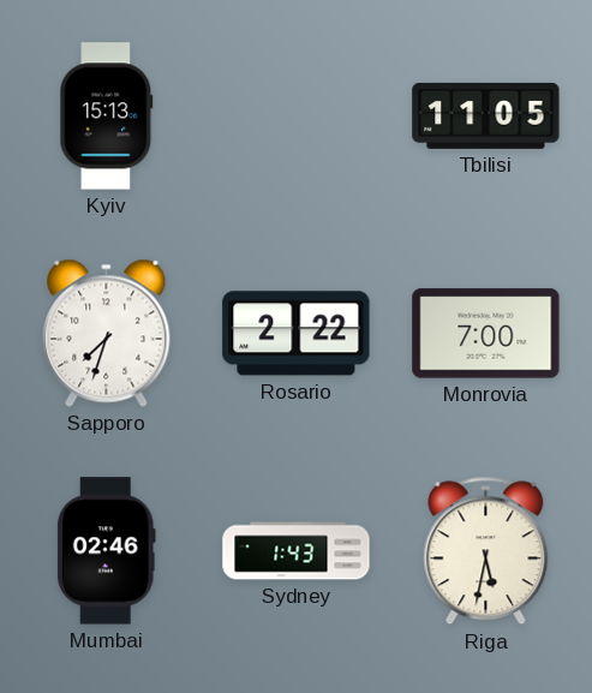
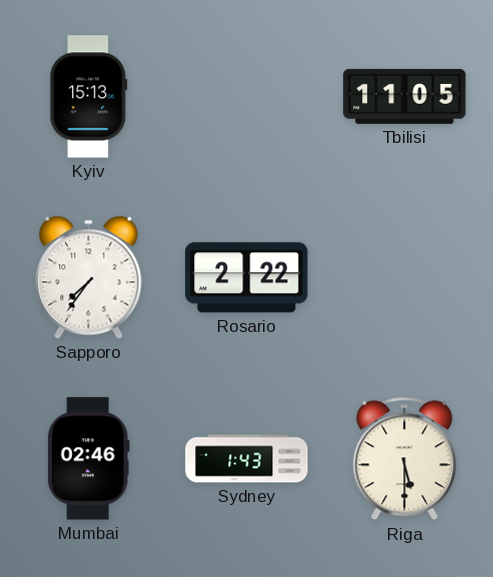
Sapporo: 7:33 -> 7:36
Monrovia: 7:00 -> none
Riga: 5:32 -> 5:30
